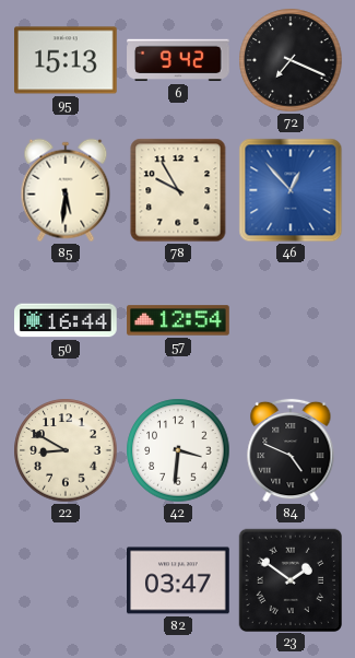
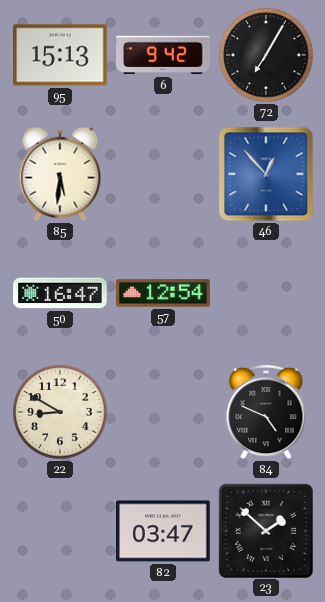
72: 7:19 -> 7:05
78: 9:55 -> none
50: 16:44 -> 16:47
42: 3:31 -> none
23: 1:51 -> 1:52
